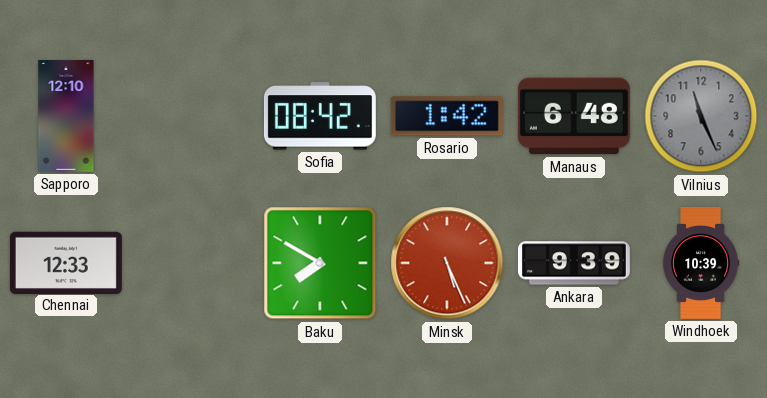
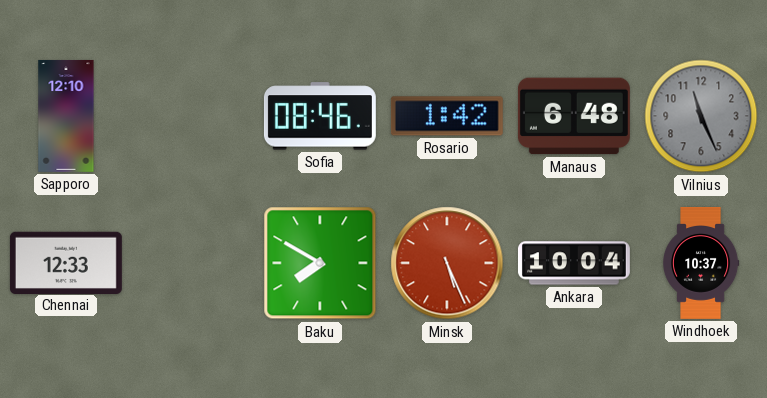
Sofia: 08:42 -> 08:46
Ankara: 9:39 -> 10:04
Windhoek: 10:39 -> 10:37
